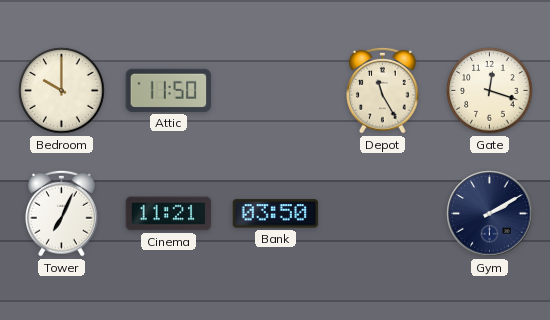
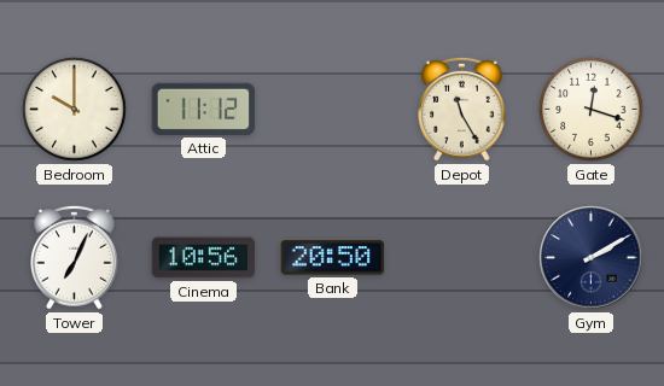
Attic: 11:50 -> 11:12
Cinema: 11:21 -> 10:56
Bank: 03:50 -> 20:50
